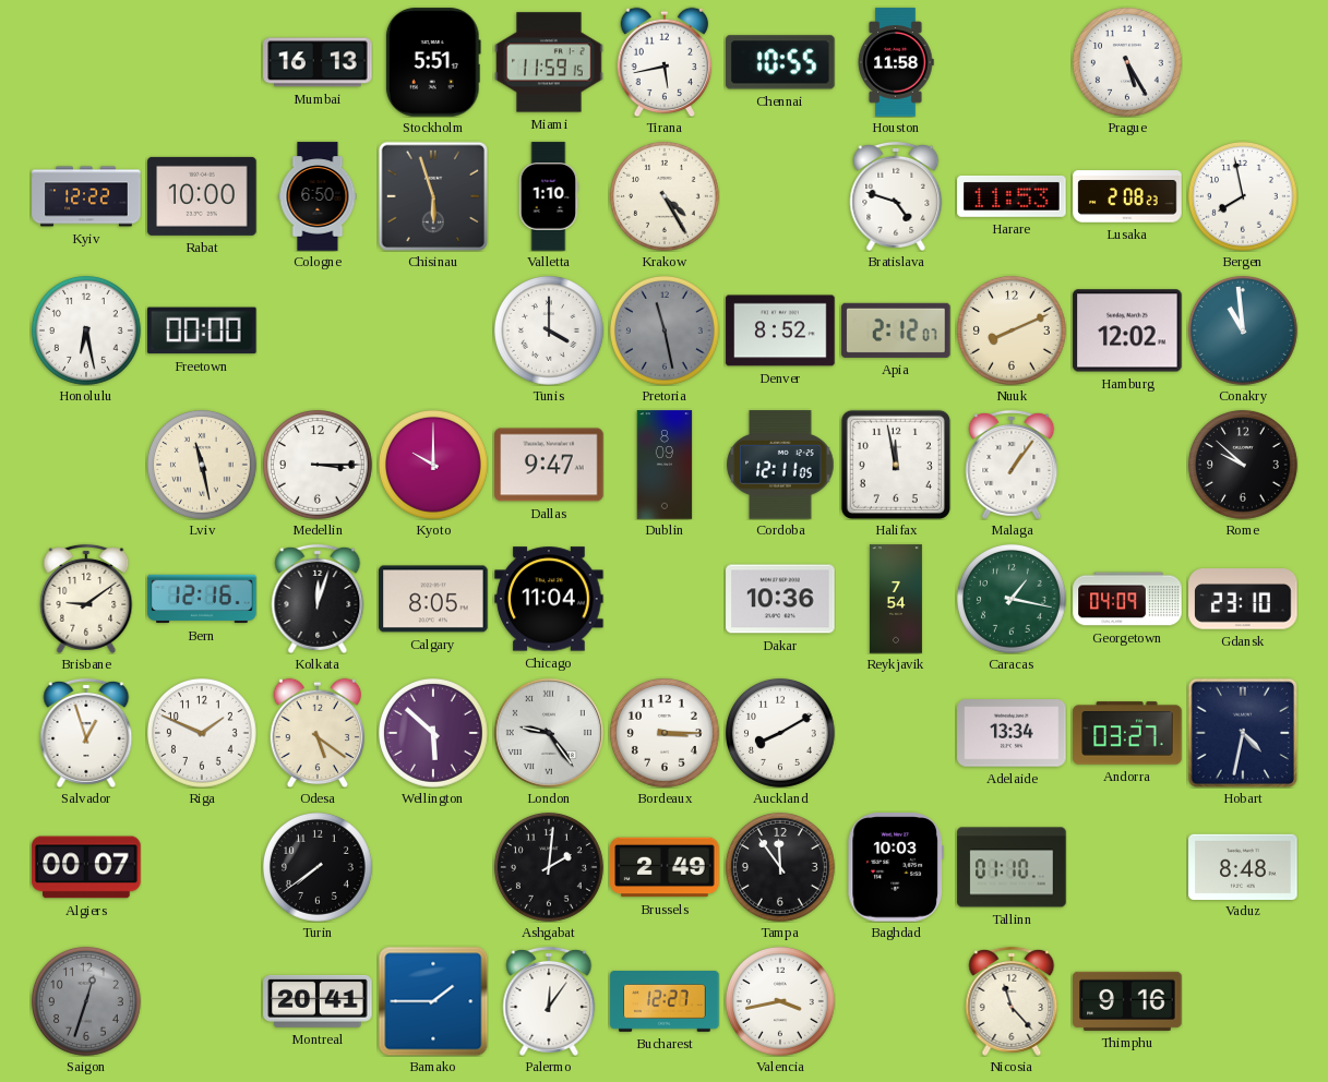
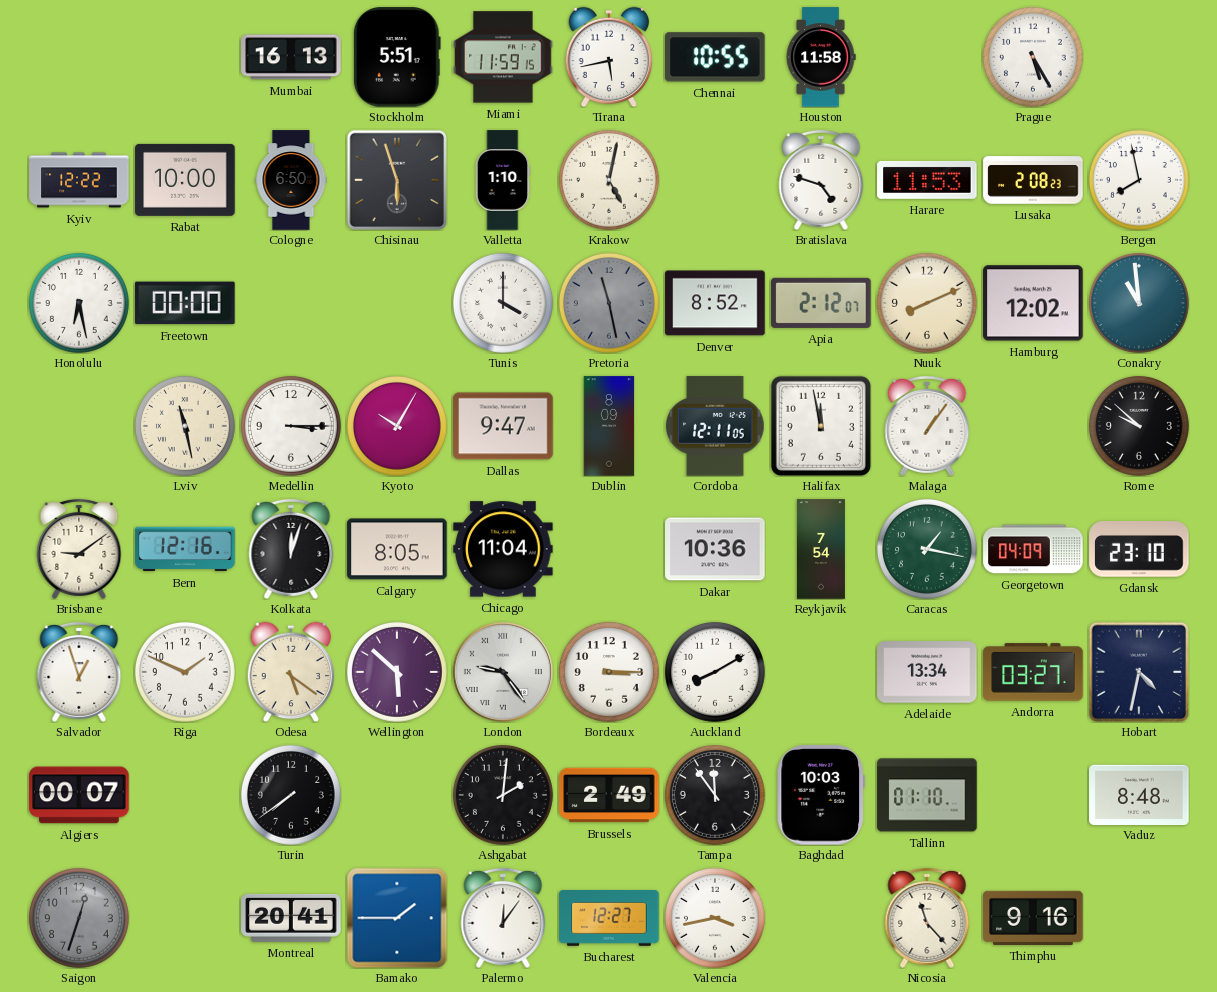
Krakow: 4:25 -> 5:02
Kyoto: 10:00 -> 10:05
